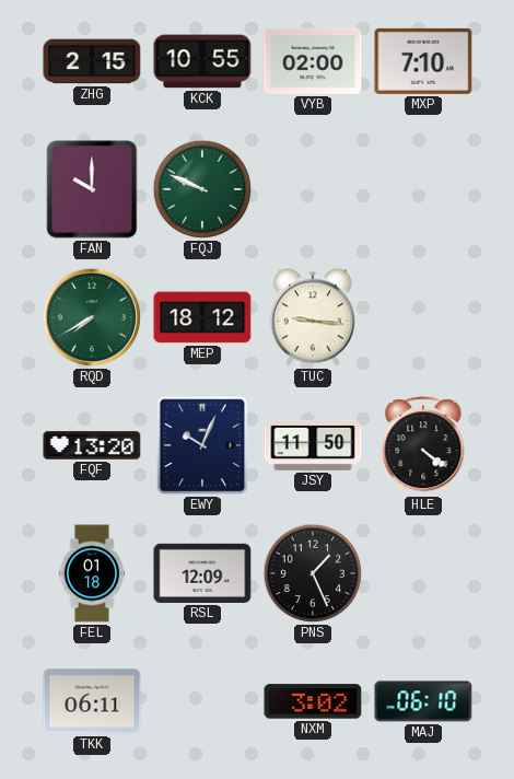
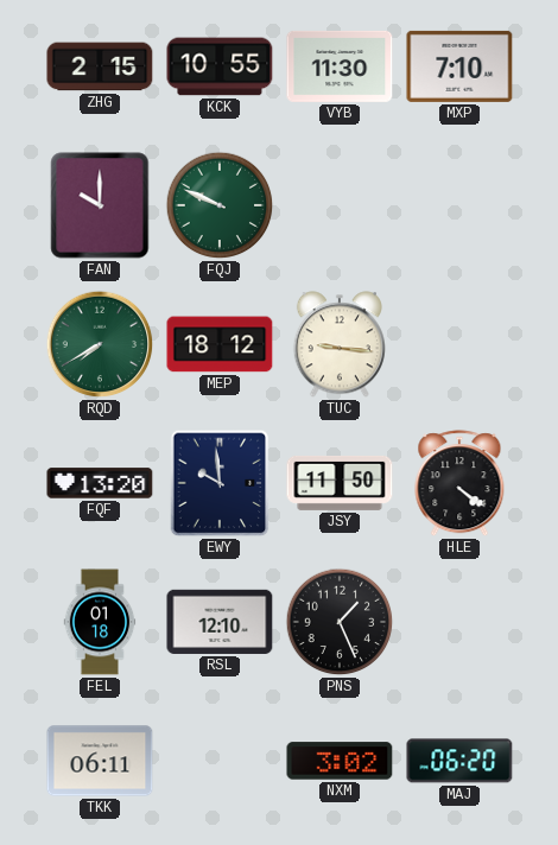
VYB: 02:00 -> 11:30
EWY: 10:04 -> 9:59
RSL: 12:09 -> 12:10
MAJ: 06:10 -> 06:20
